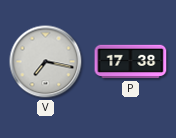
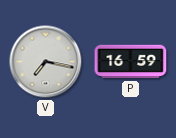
P: 17:38 -> 16:59
